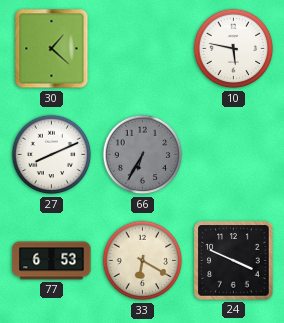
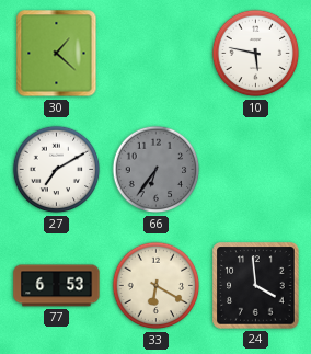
27: 8:11 -> 7:10
66: 6:35 -> 6:36
24: 3:49 -> 3:59
